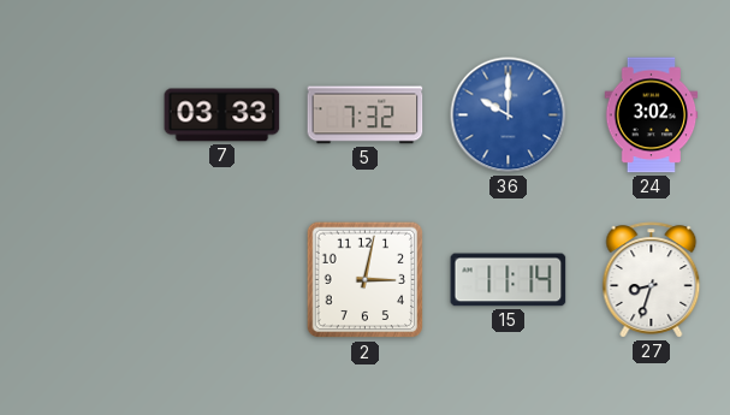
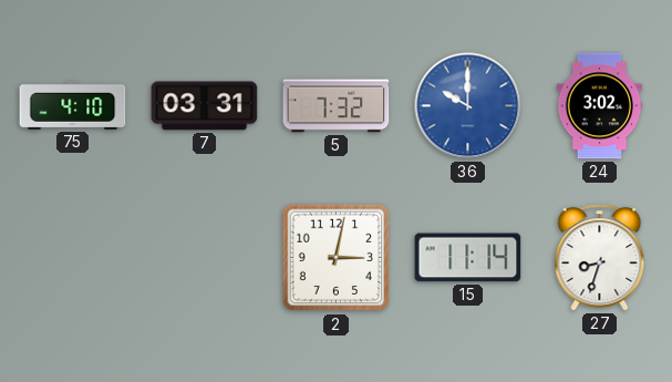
75: none -> 4:10
7: 03:33 -> 03:31
